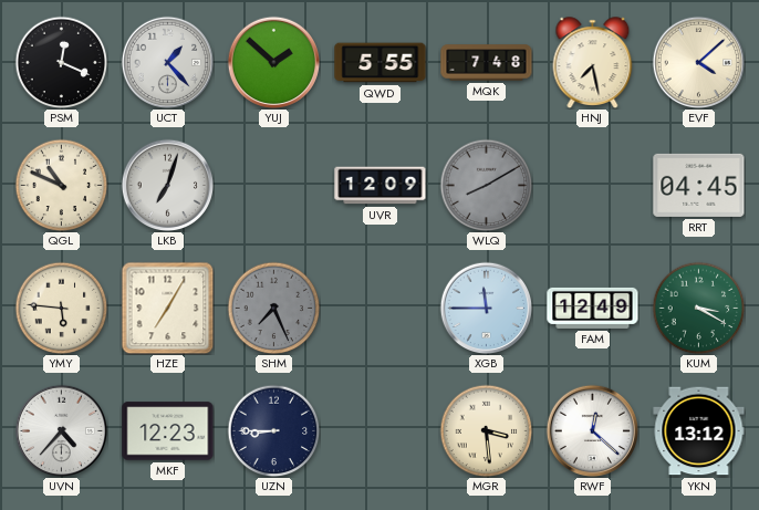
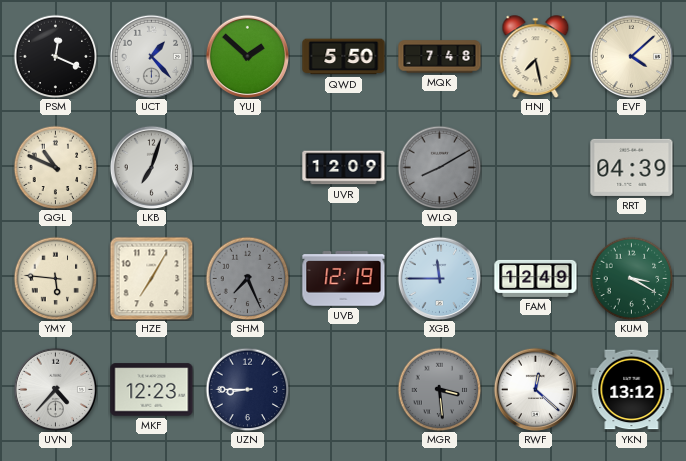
QWD: 5:55 -> 5:50
RRT: 04:45 -> 04:39
UVB: none -> 12:19
MGR dial: cream -> grey
